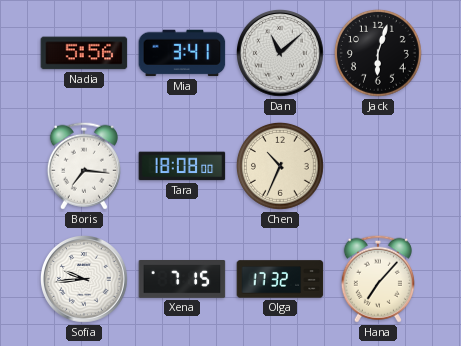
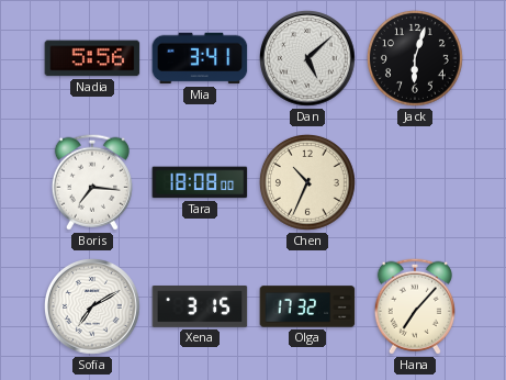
Dan: 11:08 -> 5:08
Sofia: 9:44 -> 7:10
Xena: 7:15 -> 3:15
